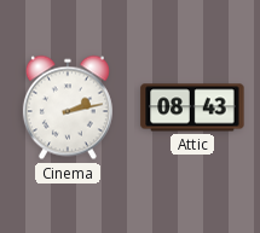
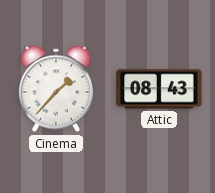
Cinema: 2:13 -> 1:37
